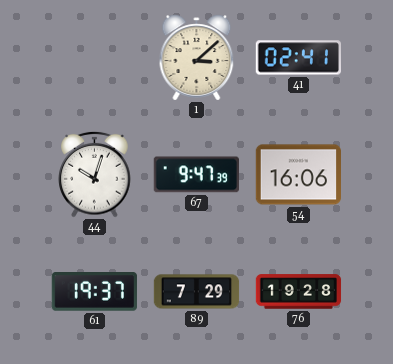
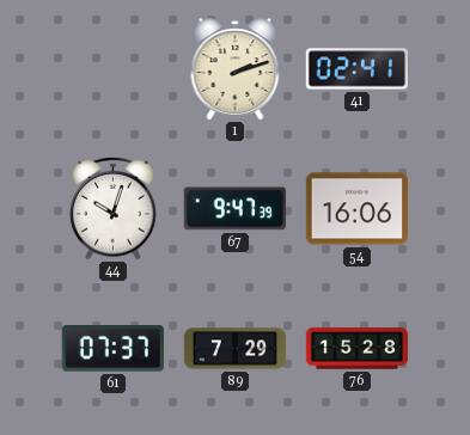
1: 3:08 -> 2:12
61: 19:37 -> 07:37
76: 19:28 -> 15:28
